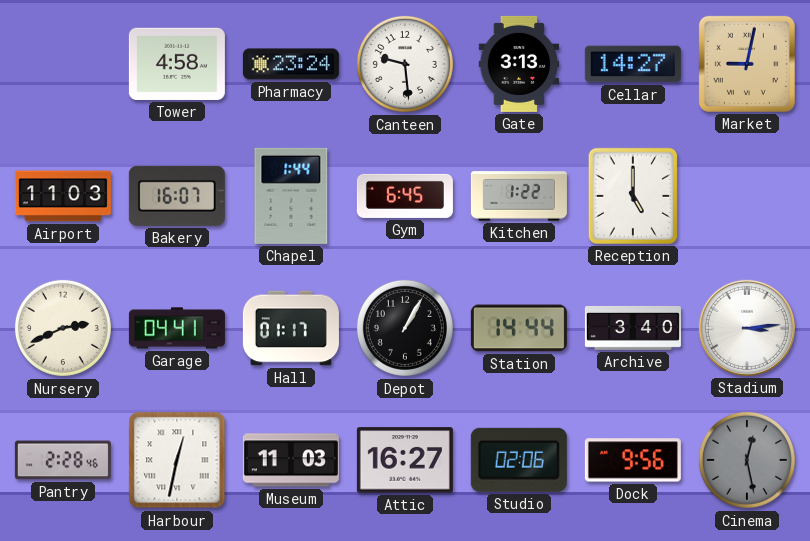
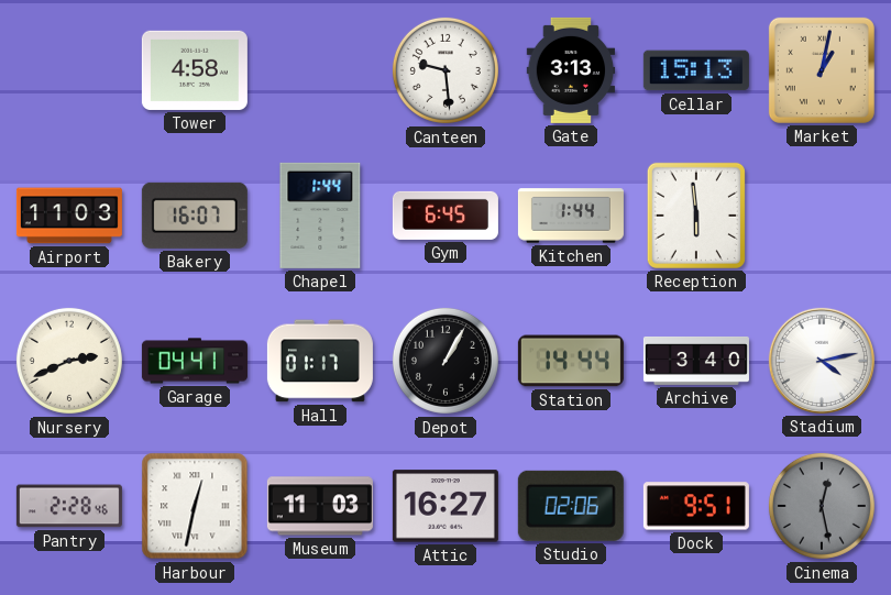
Pharmacy: 23:24 -> none
Cellar: 14:27 -> 15:13
Market: 9:02 -> 1:02
Kitchen: 1:22 -> 1:44
Reception: 5:00 -> 5:59
Stadium: 3:14 -> 4:13
Dock: 9:56 -> 9:51
